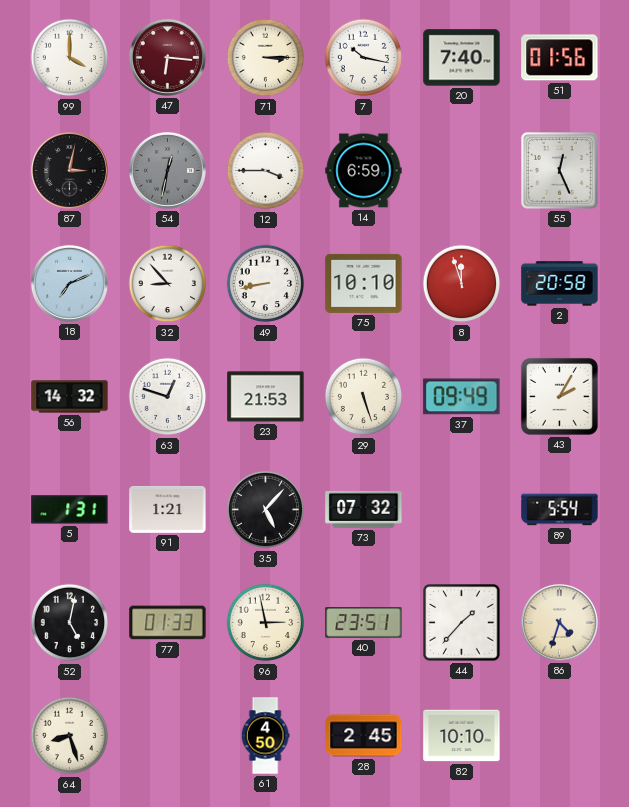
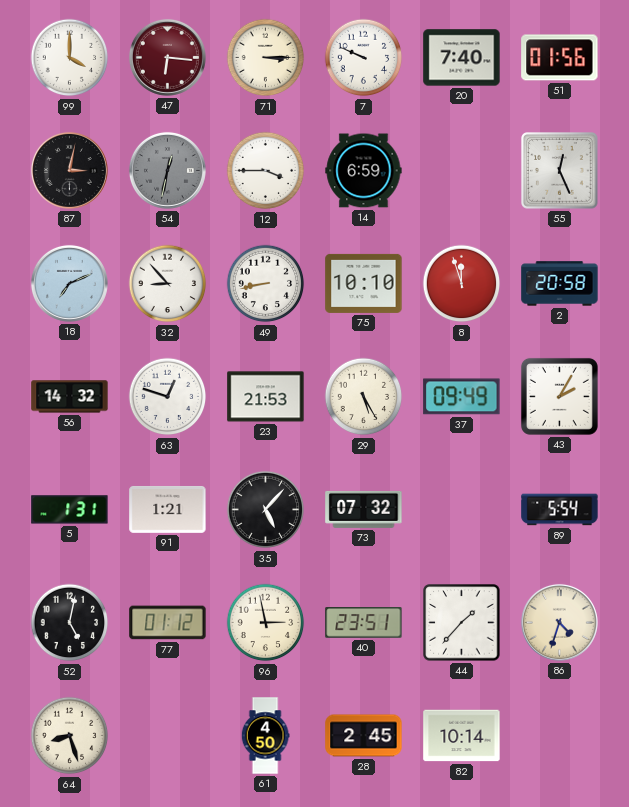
7: 10:17 -> 9:49
29: 5:27 -> 5:25
77: 01:33 -> 01:12
82: 10:10 -> 10:14
